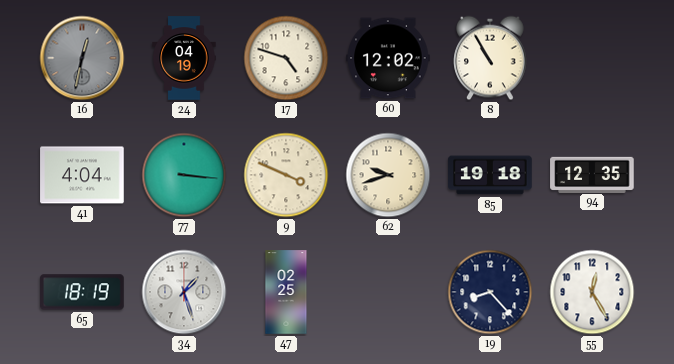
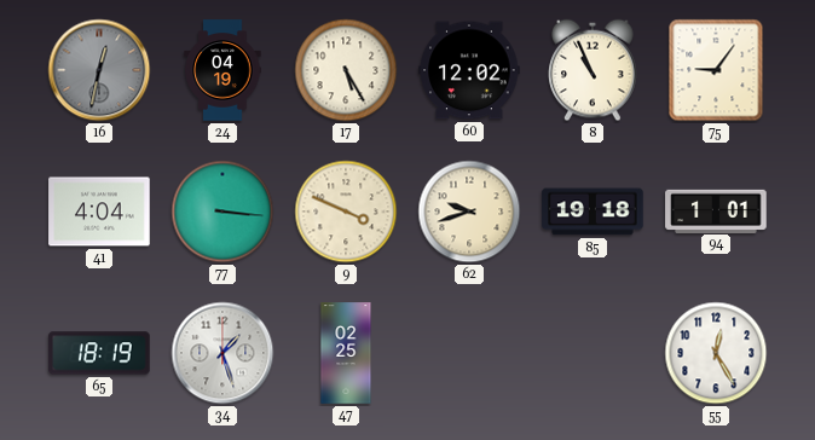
17: 4:48 -> 5:25
8: 10:55 -> 10:56
75: none -> 9:06
94: 12:35 -> 1:01
19: 8:23 -> none
